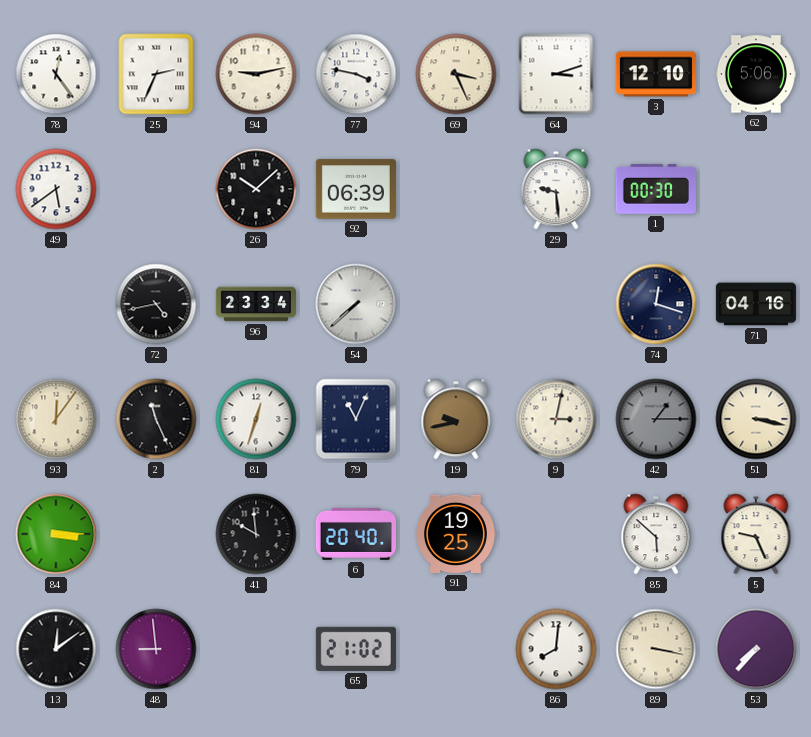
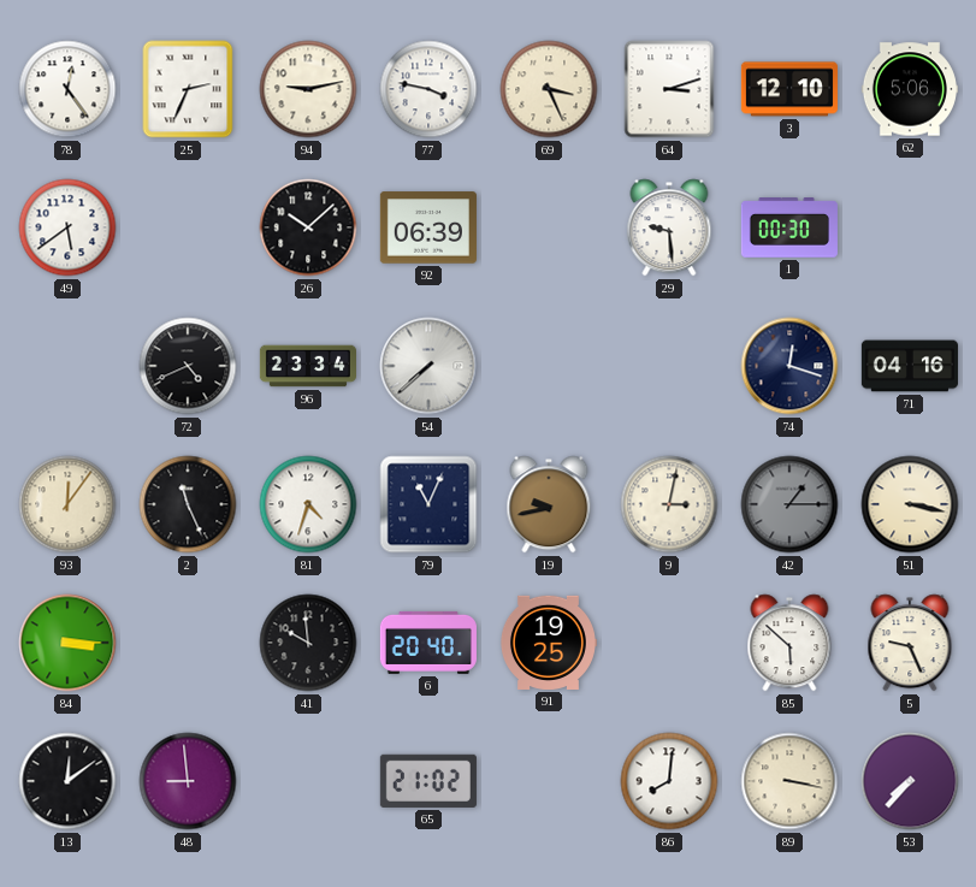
72: 4:43 -> 4:41
81: 12:33 -> 4:33
